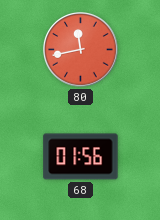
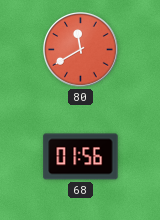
80: 11:43 -> 11:40
